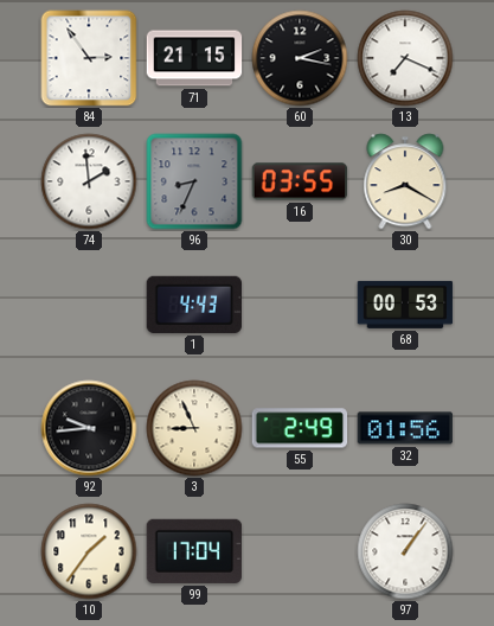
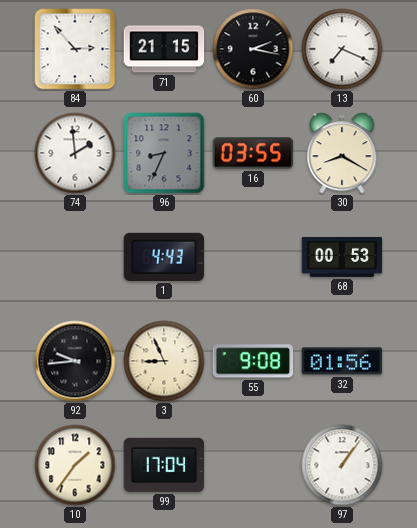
84: 2:54 -> 2:53
55: 2:49 -> 9:08
